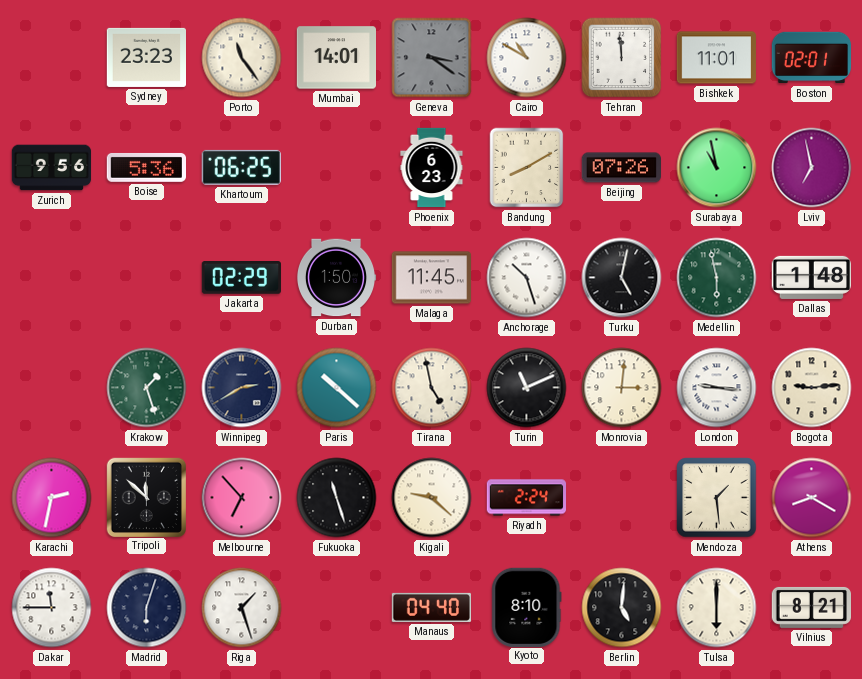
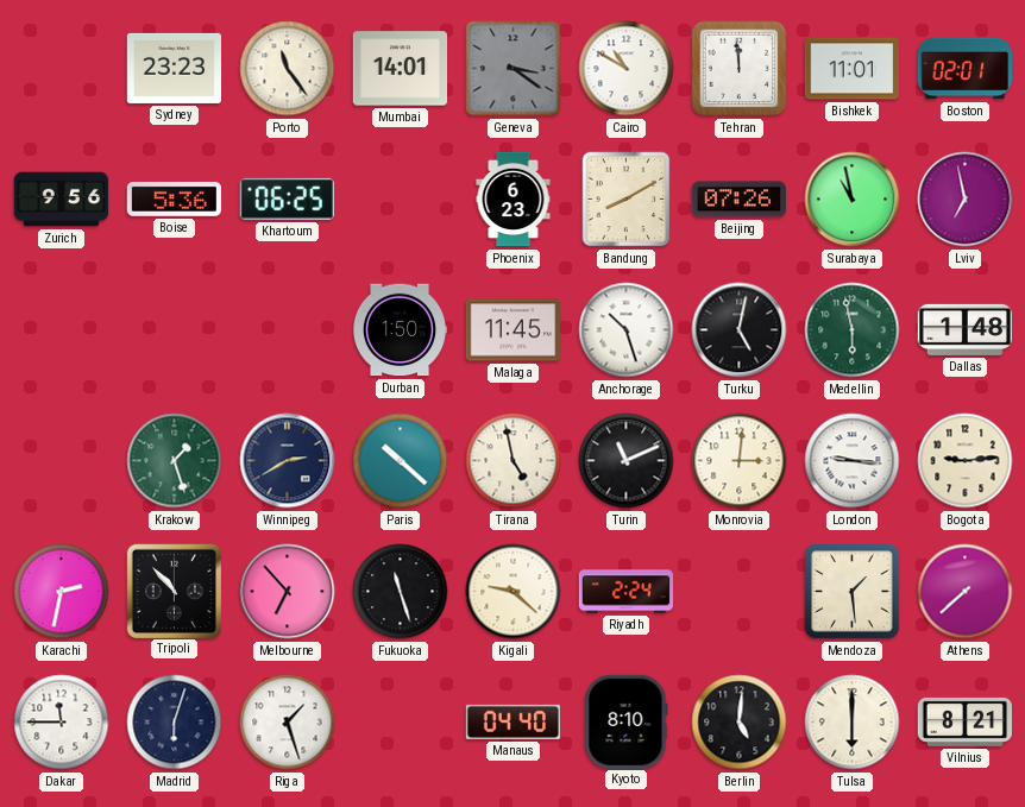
Jakarta: 02:29 -> none
Tripoli: 11:52 -> 10:53
Athens: 8:20 -> 7:38
